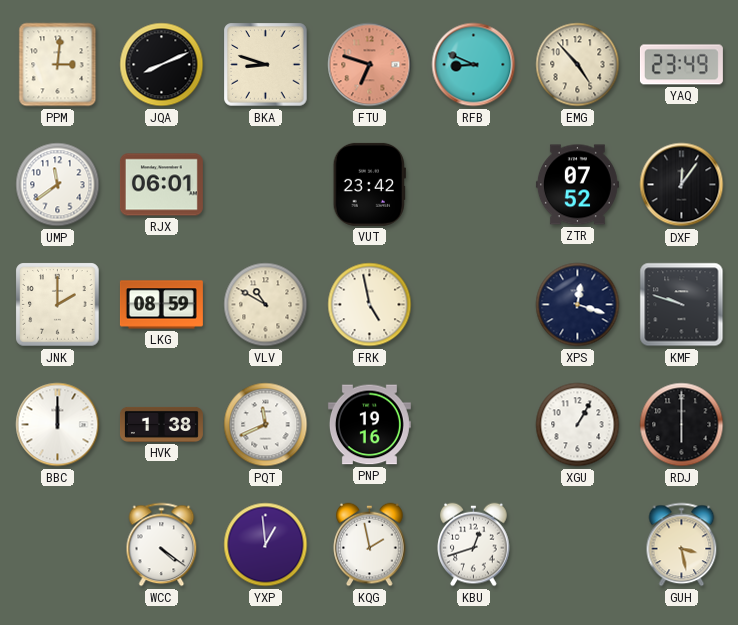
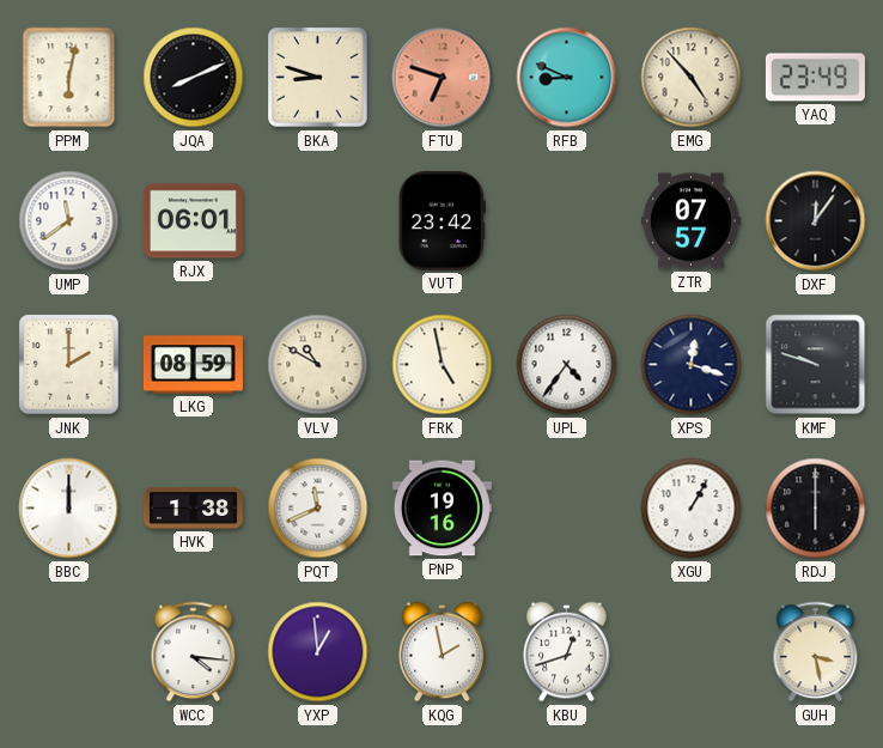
PPM: 3:01 -> 6:02
ZTR: 07:52 -> 07:57
UPL: none -> 4:36
WCC: 4:21 -> 4:16
